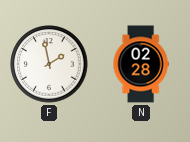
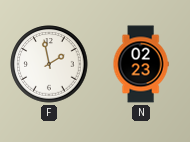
N: 02:28 -> 02:23
